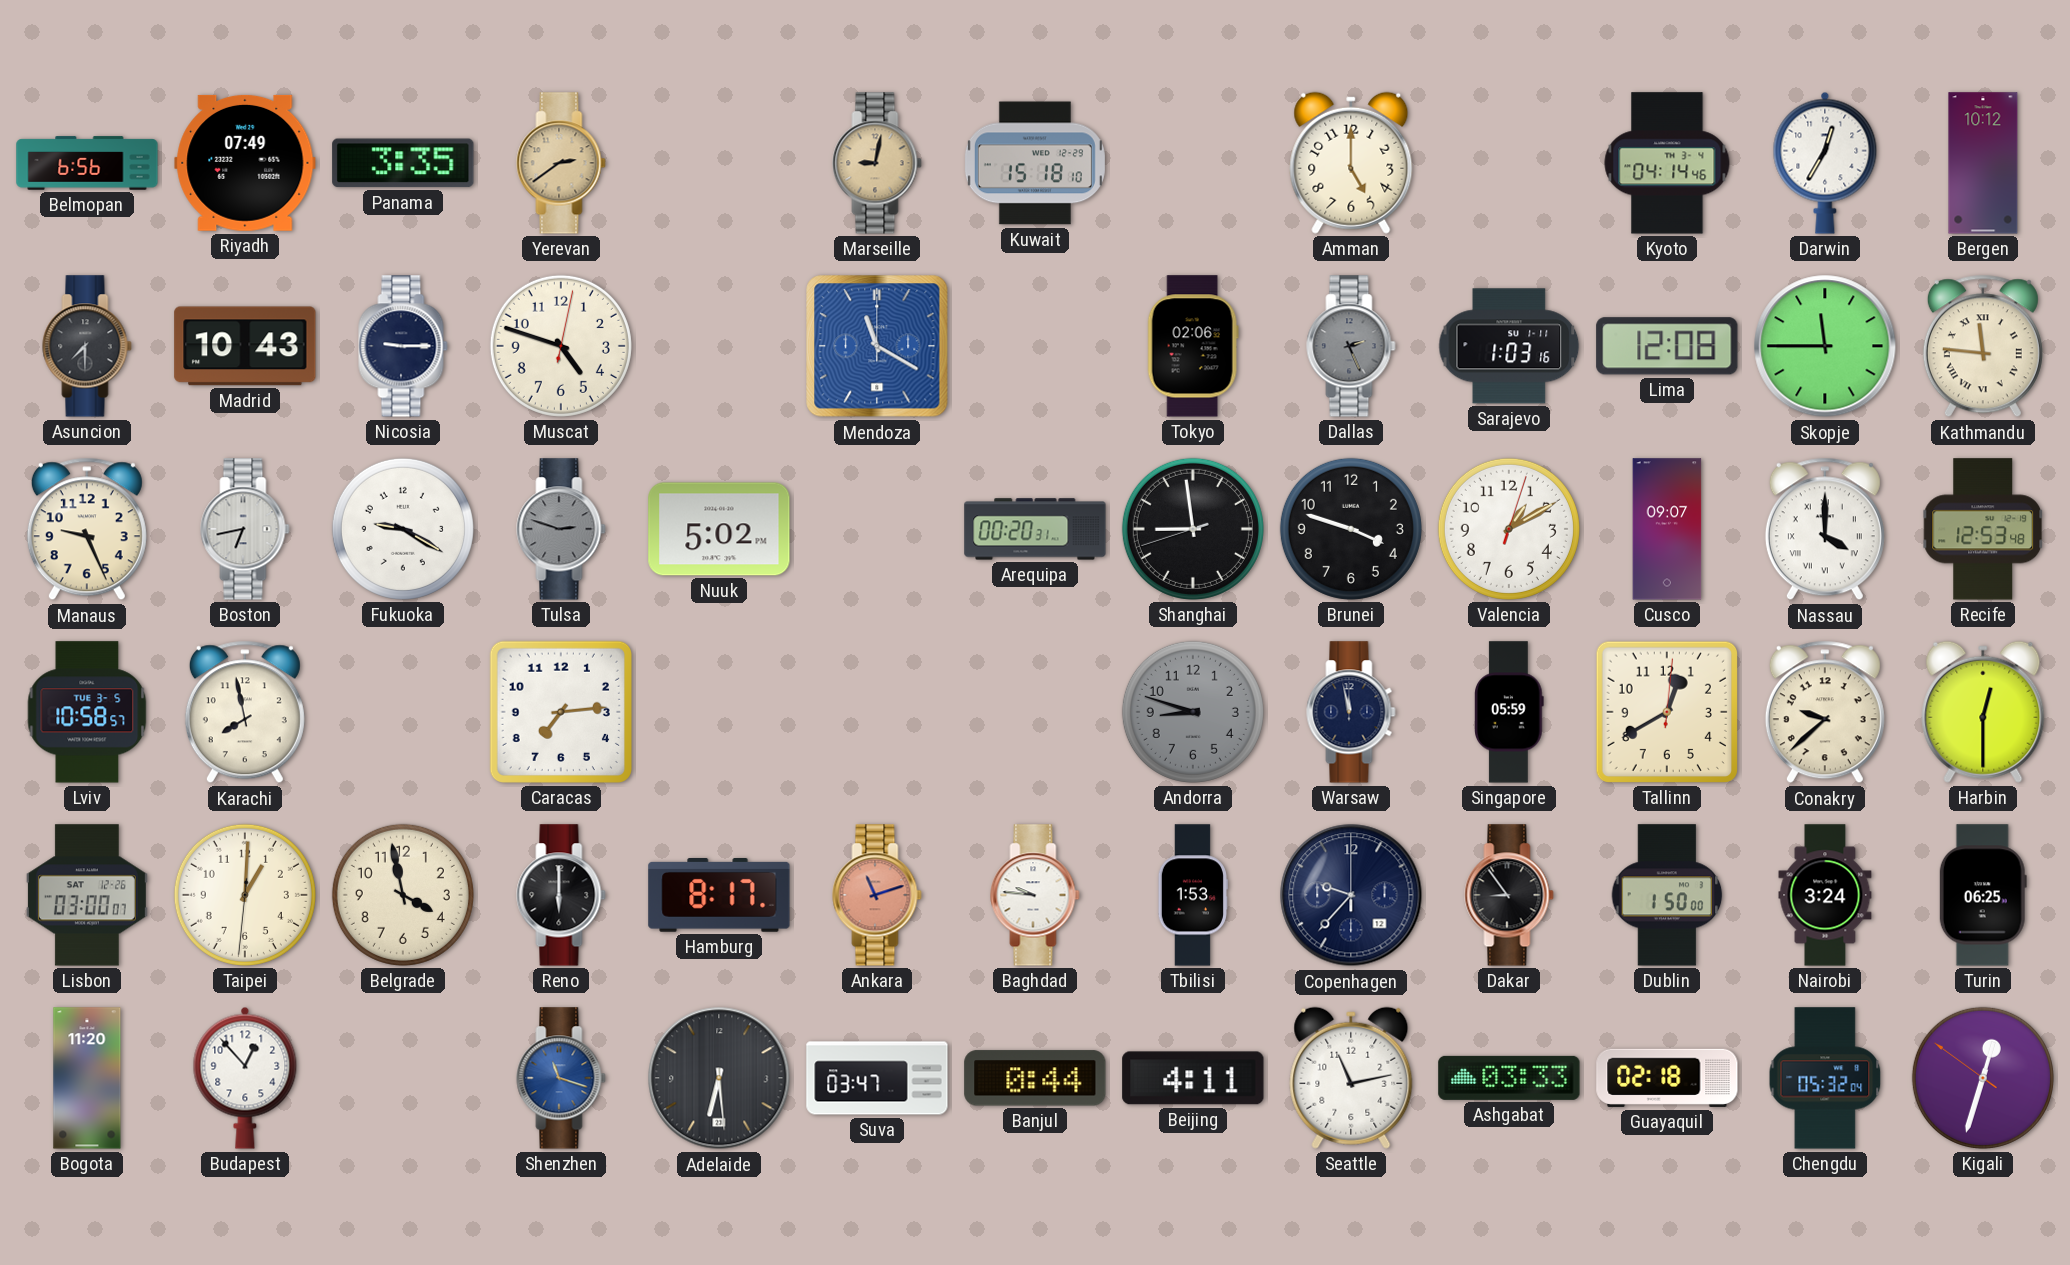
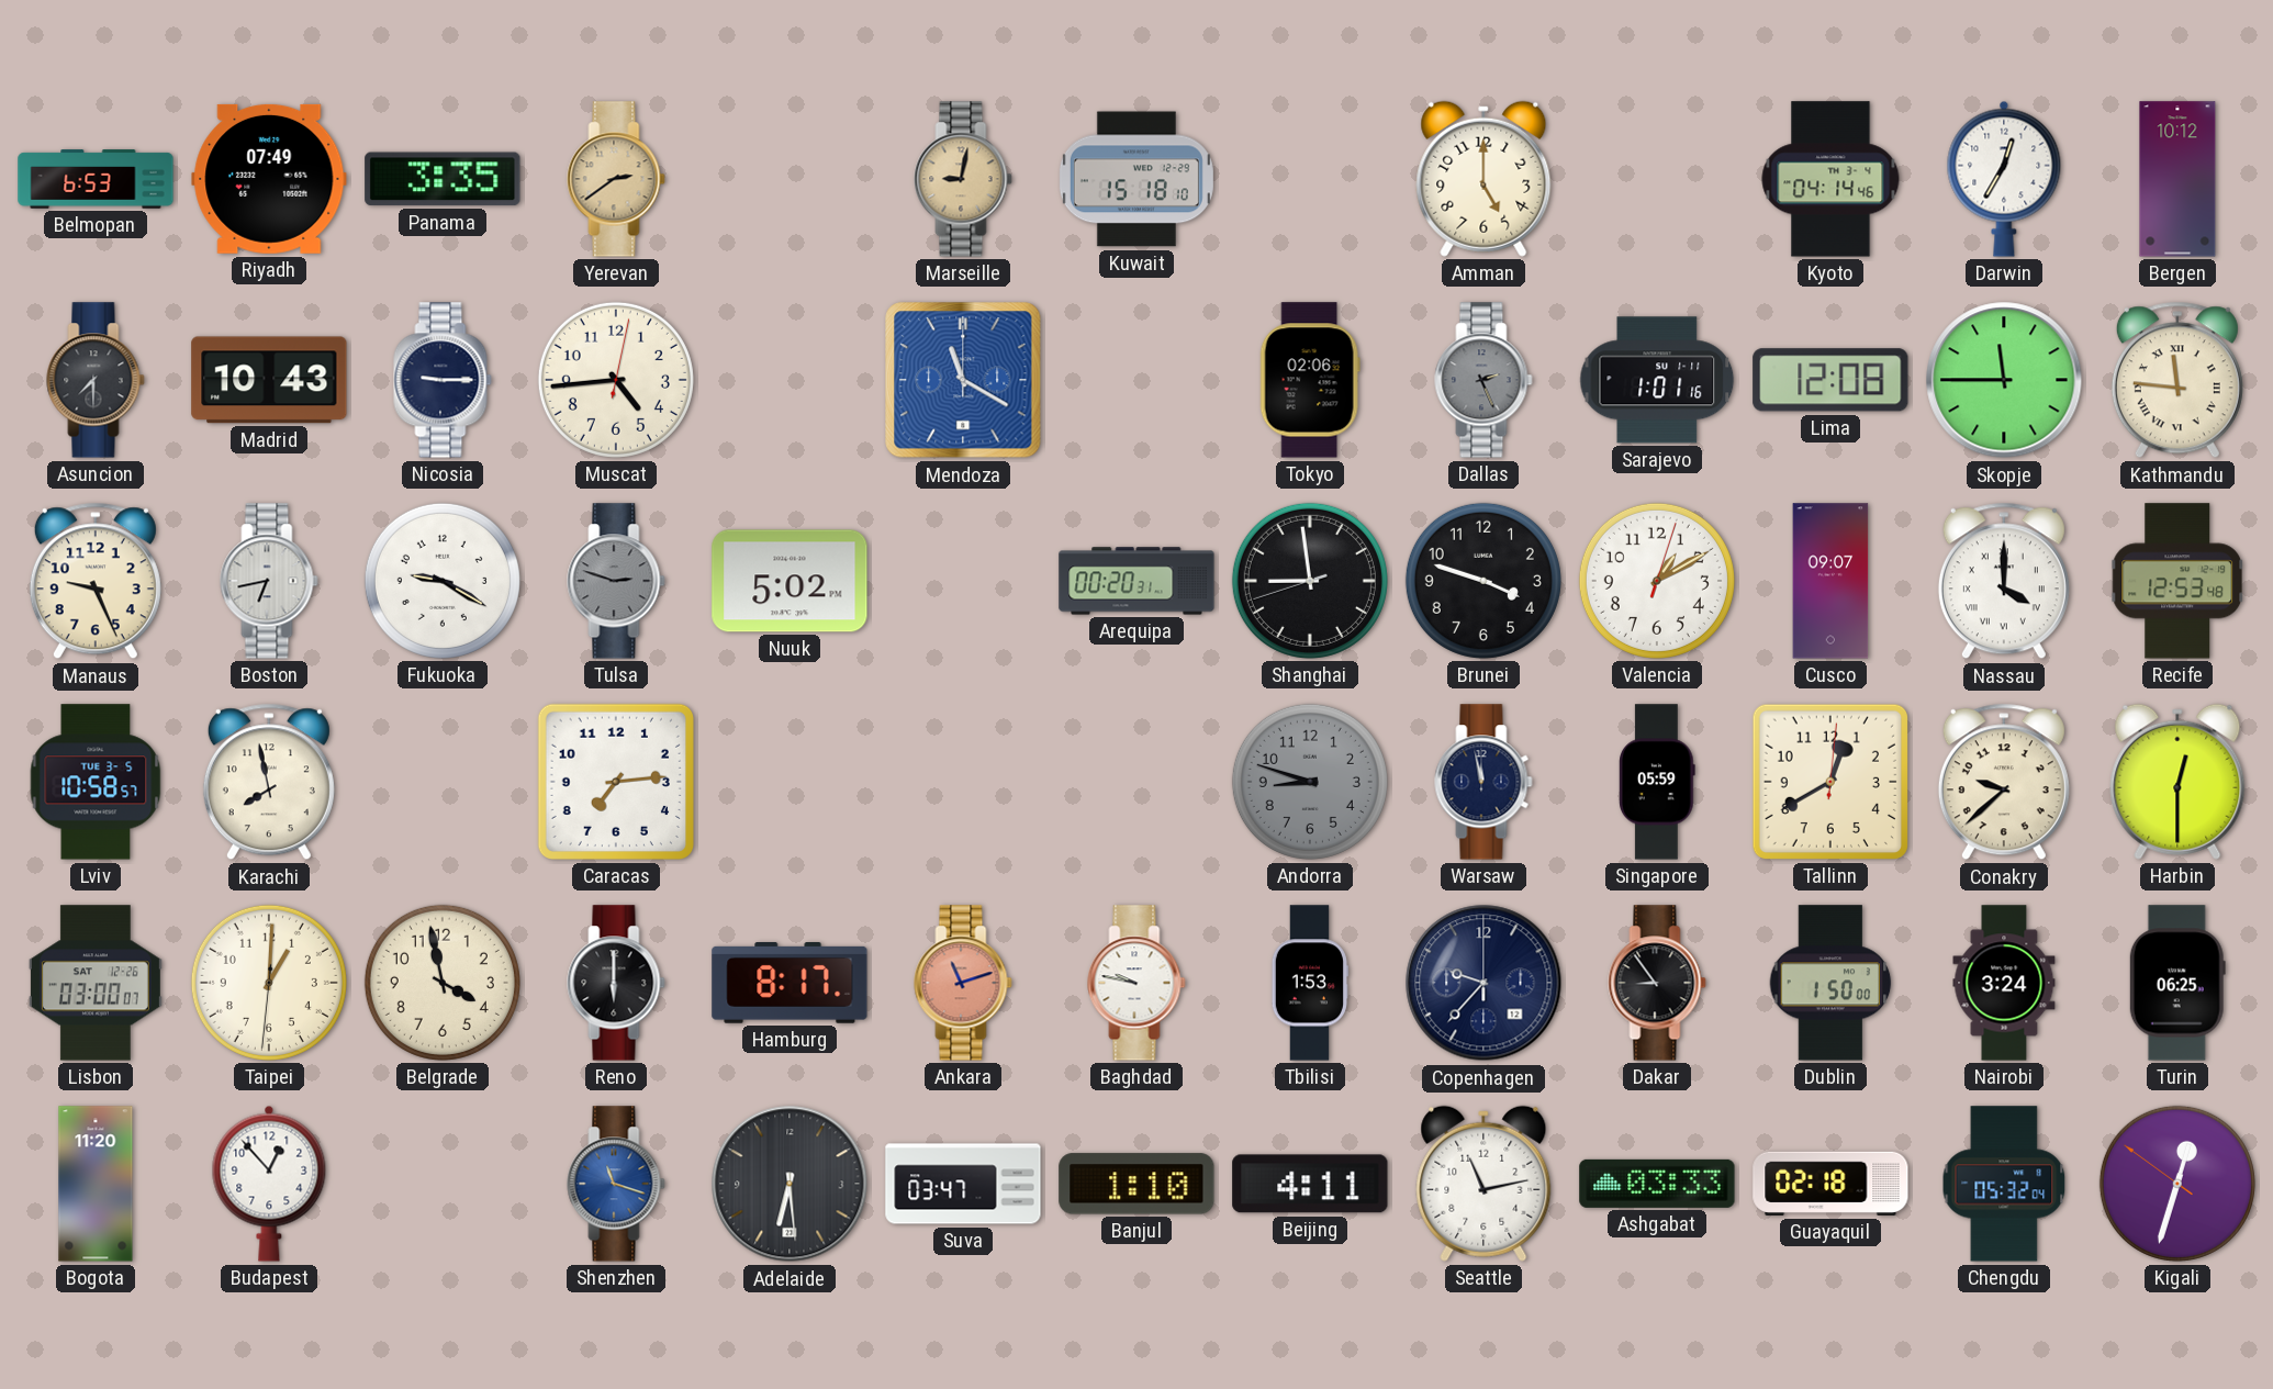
Belmopan: 6:56 -> 6:53
Muscat: 4:48 -> 4:44
Sarajevo: 1:03 -> 1:01
Baghdad: 9:46 -> 9:47
Banjul: 0:44 -> 1:10
